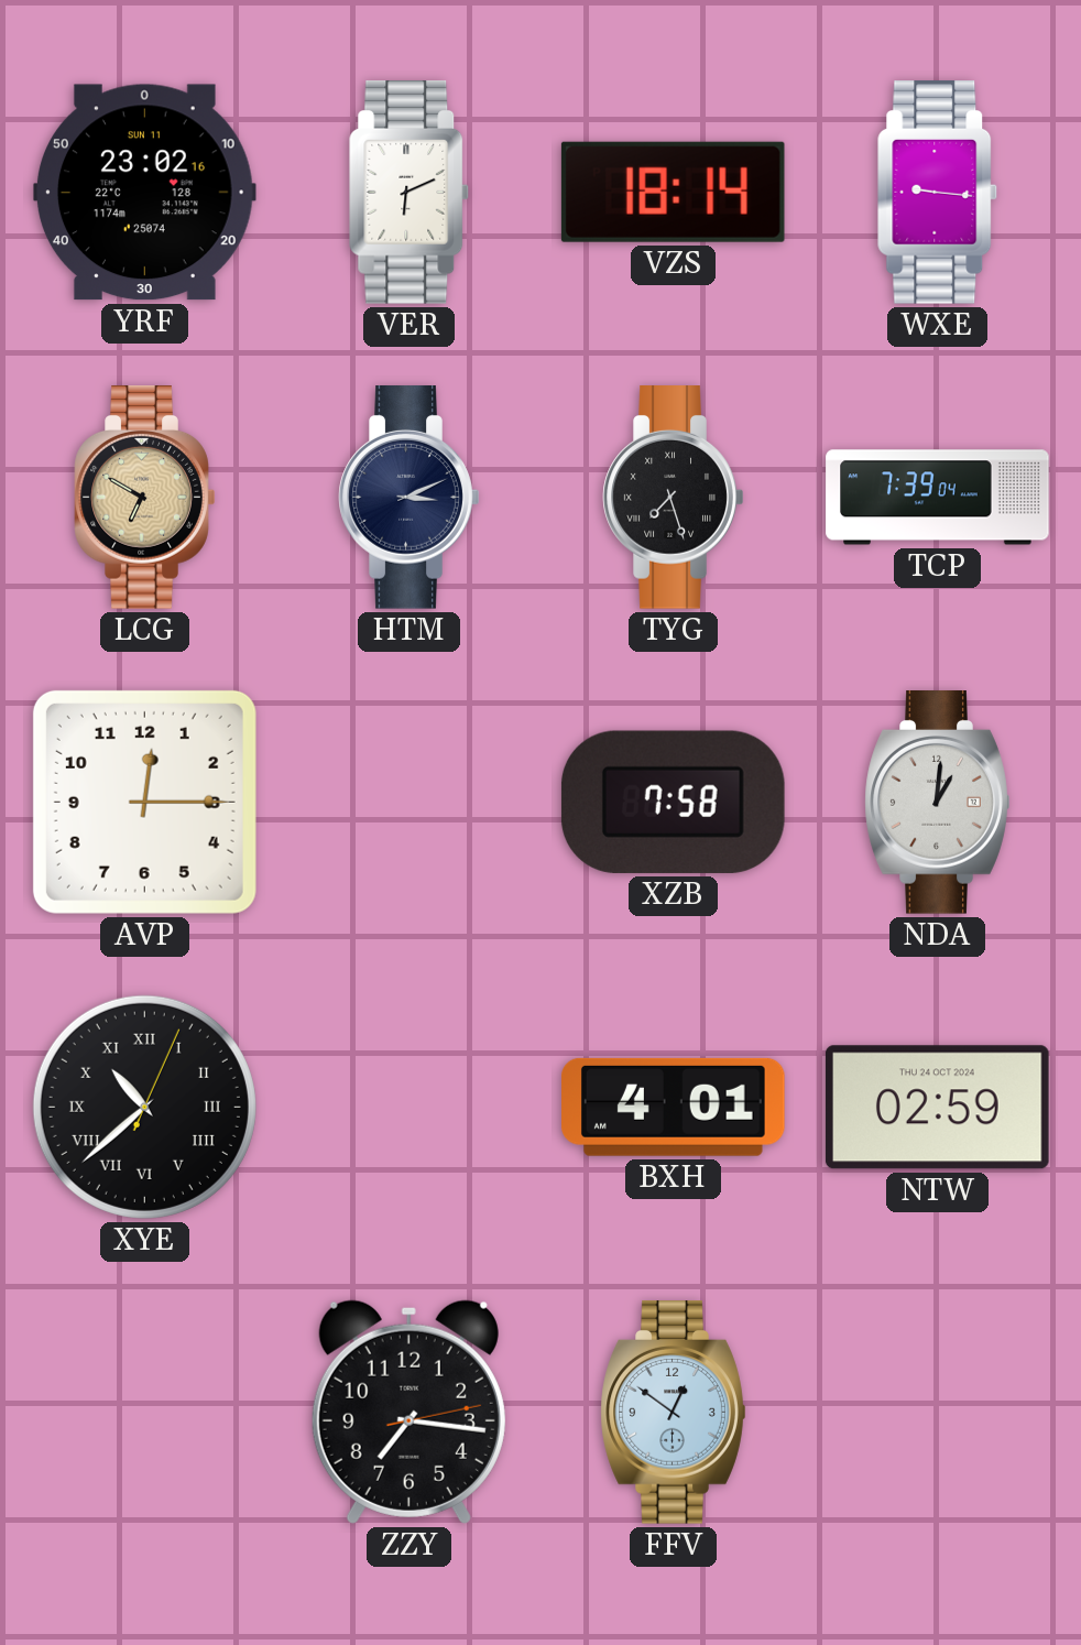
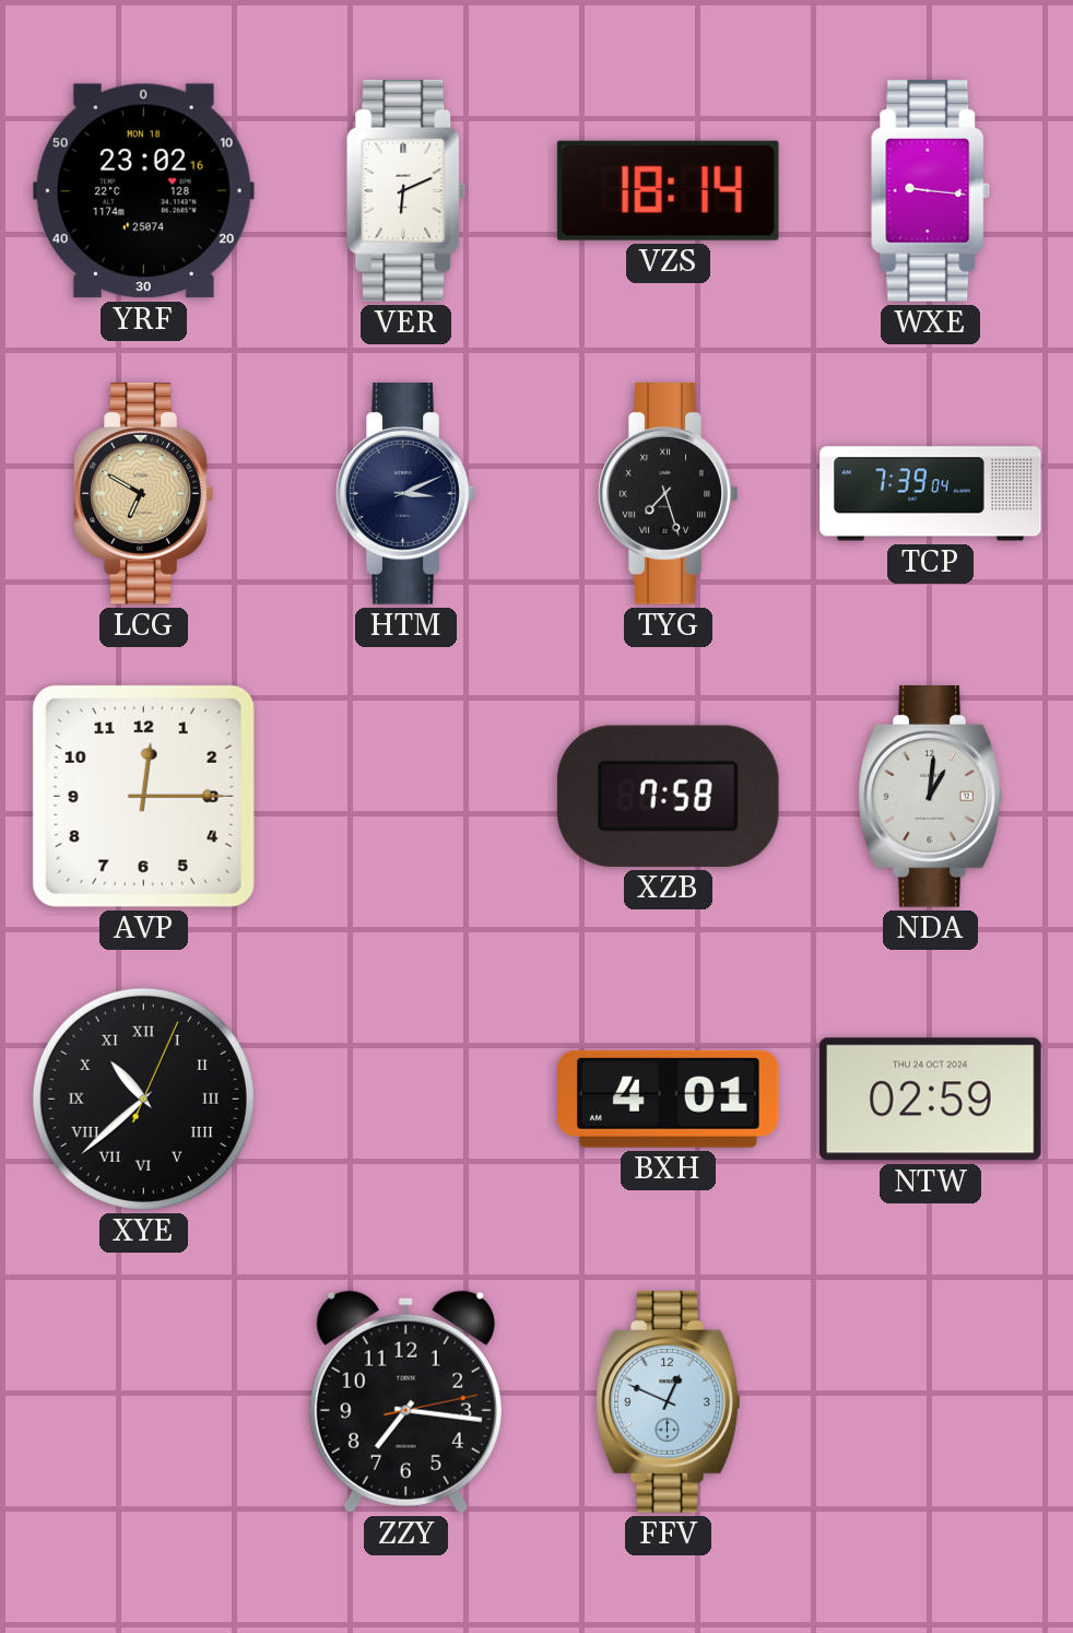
YRF date: SUN 11 -> MON 18
FFV: 12:51 -> 12:49
